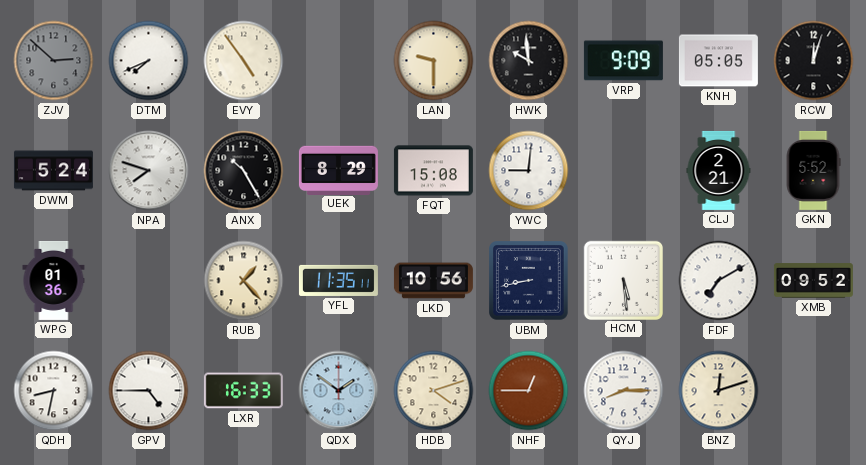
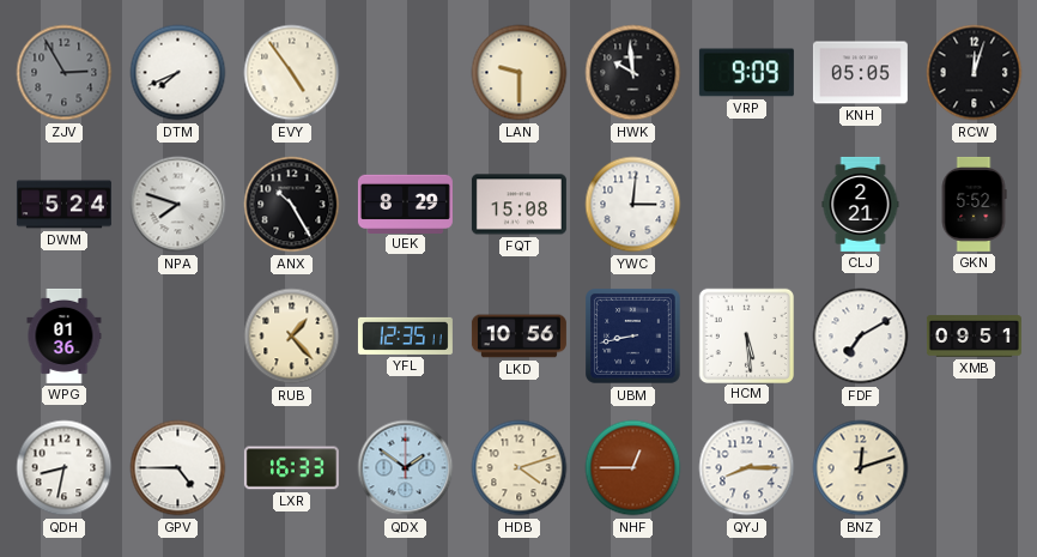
ZJV: 2:52 -> 2:55
YWC: 9:01 -> 3:01
YFL: 11:35 -> 12:35
XMB: 09:52 -> 09:51
